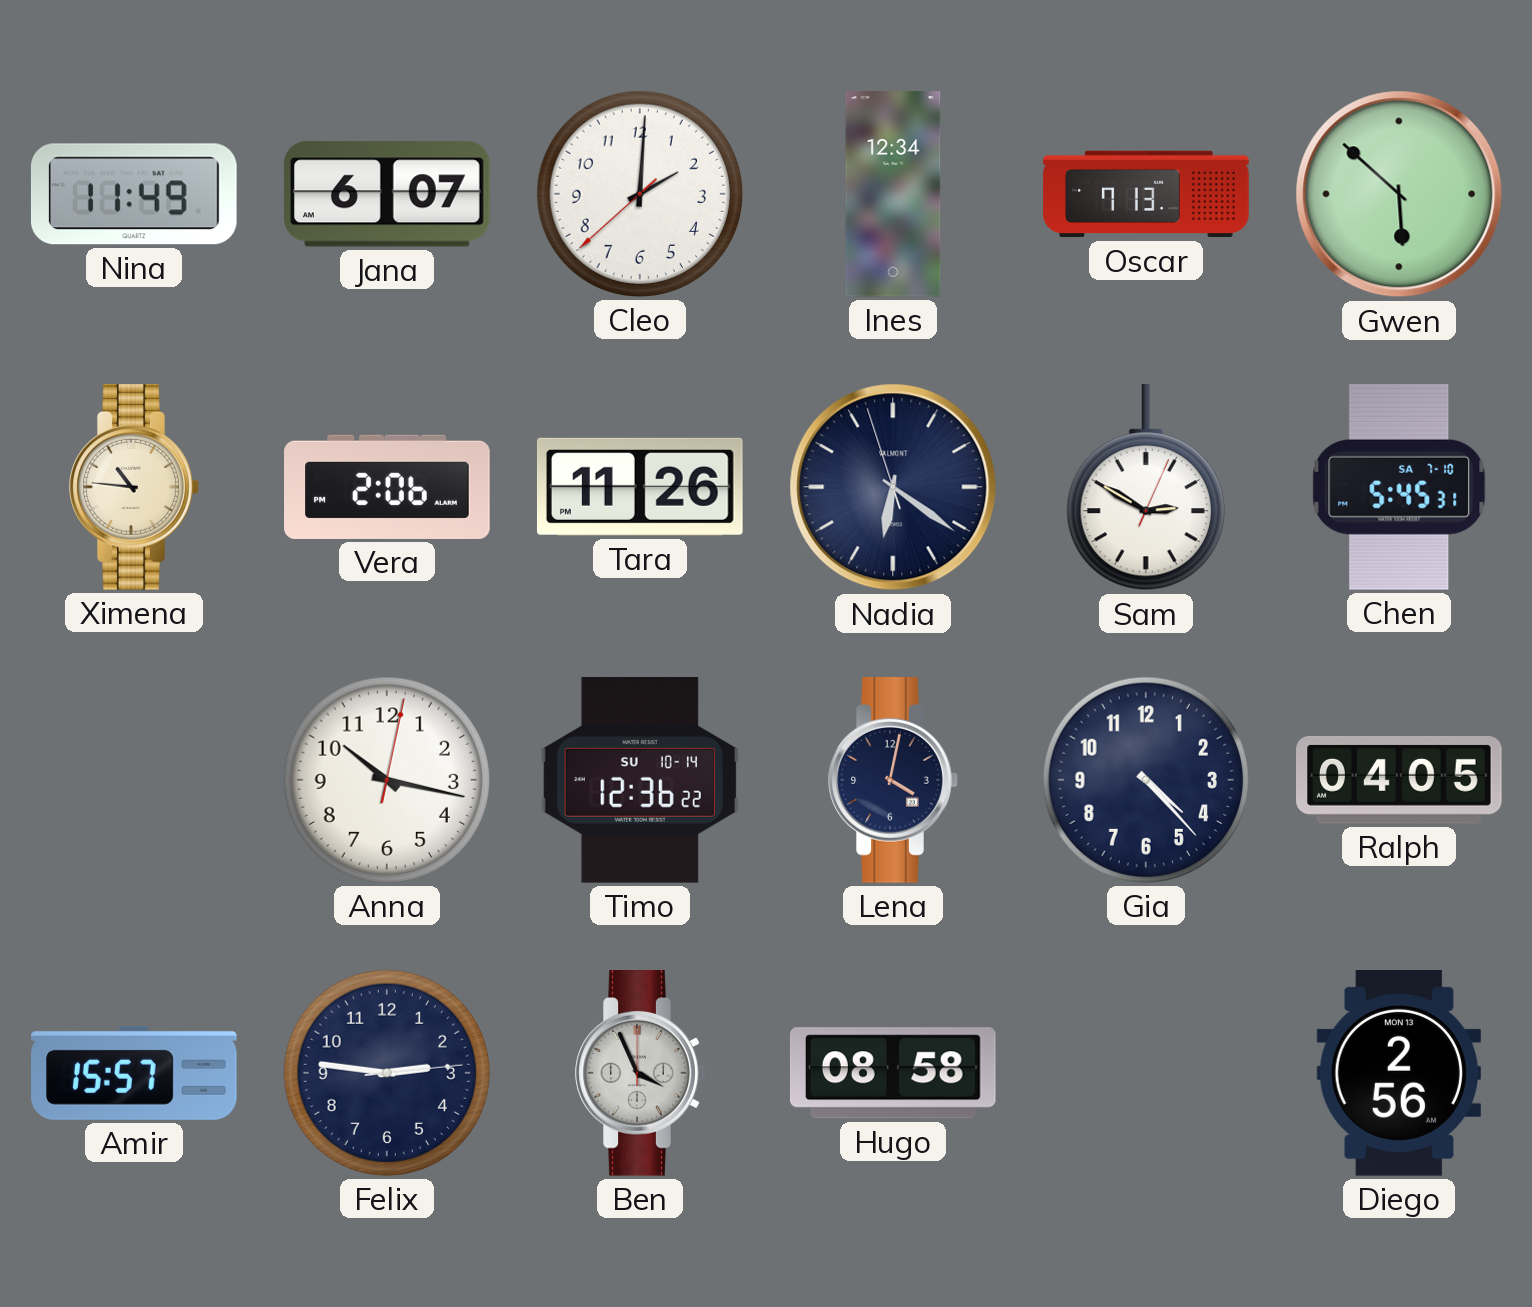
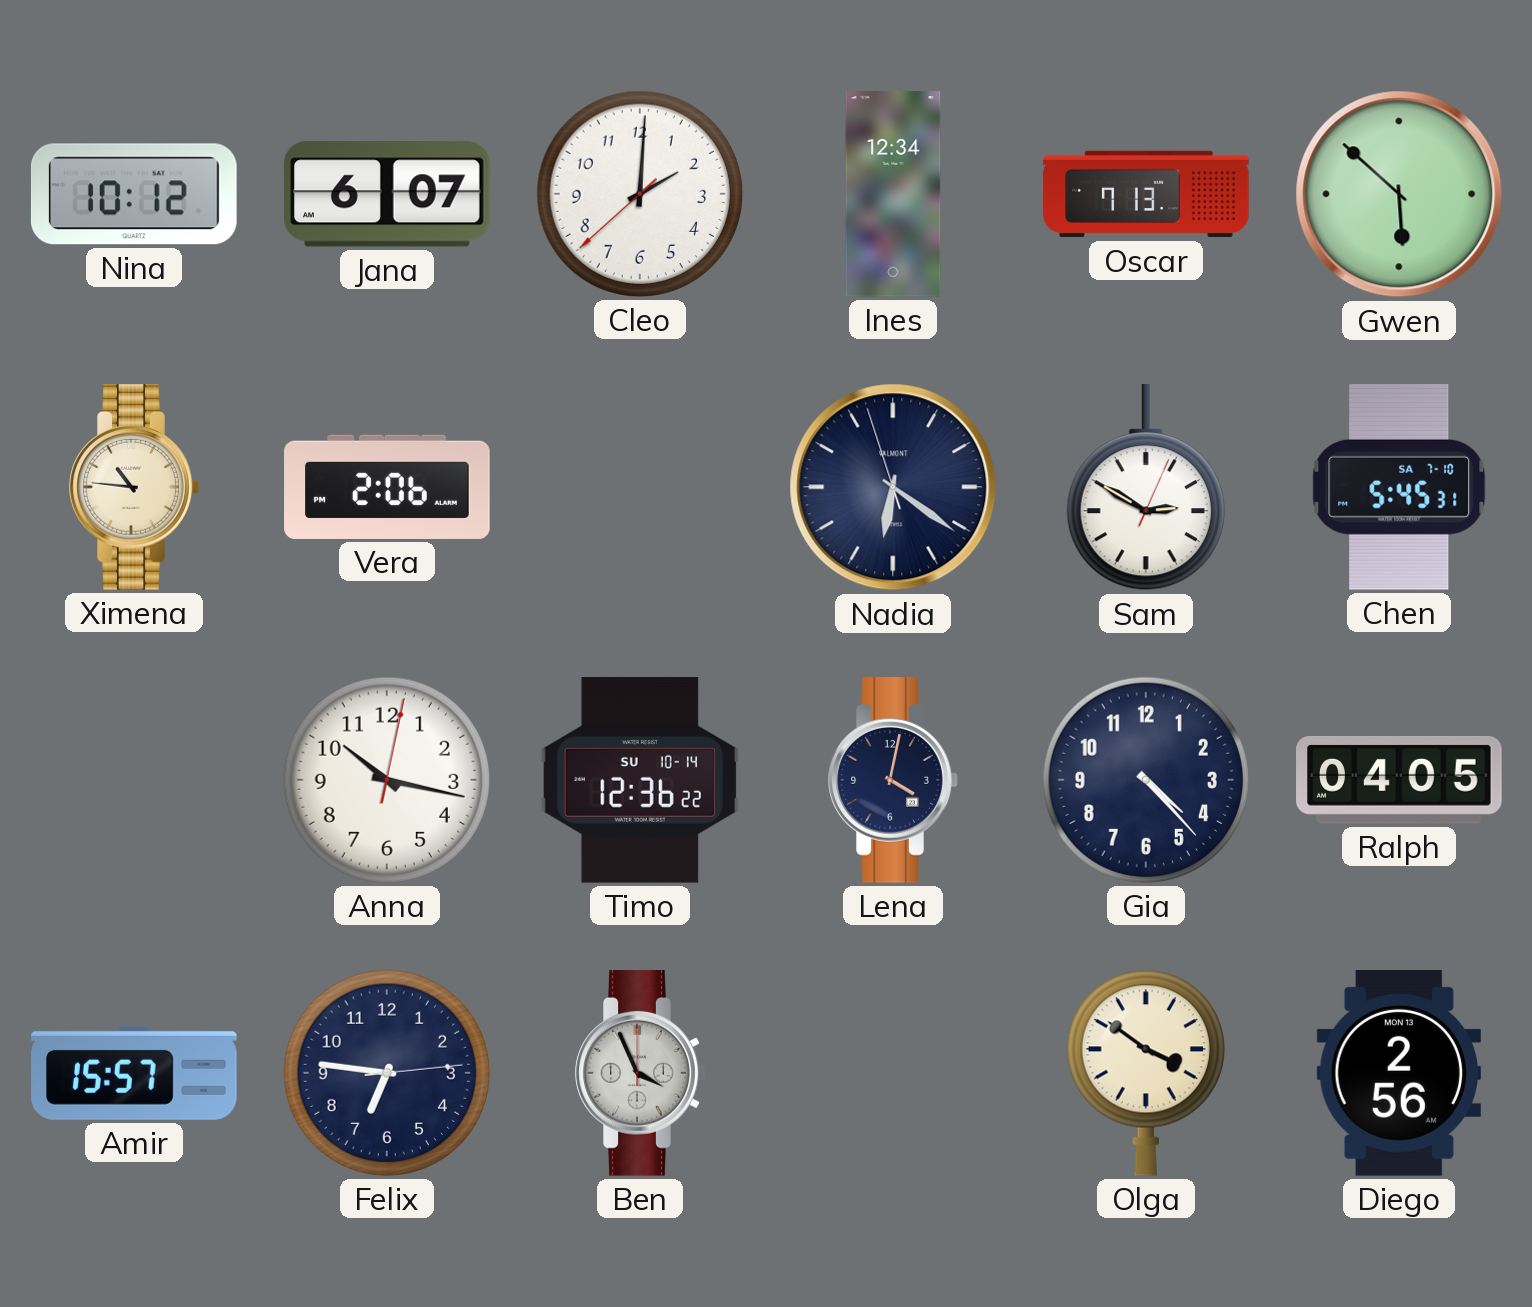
Nina: 11:49 -> 10:12
Tara: 11:26 -> none
Felix: 2:46 -> 6:46
Hugo: 08:58 -> none
Olga: none -> 3:51
